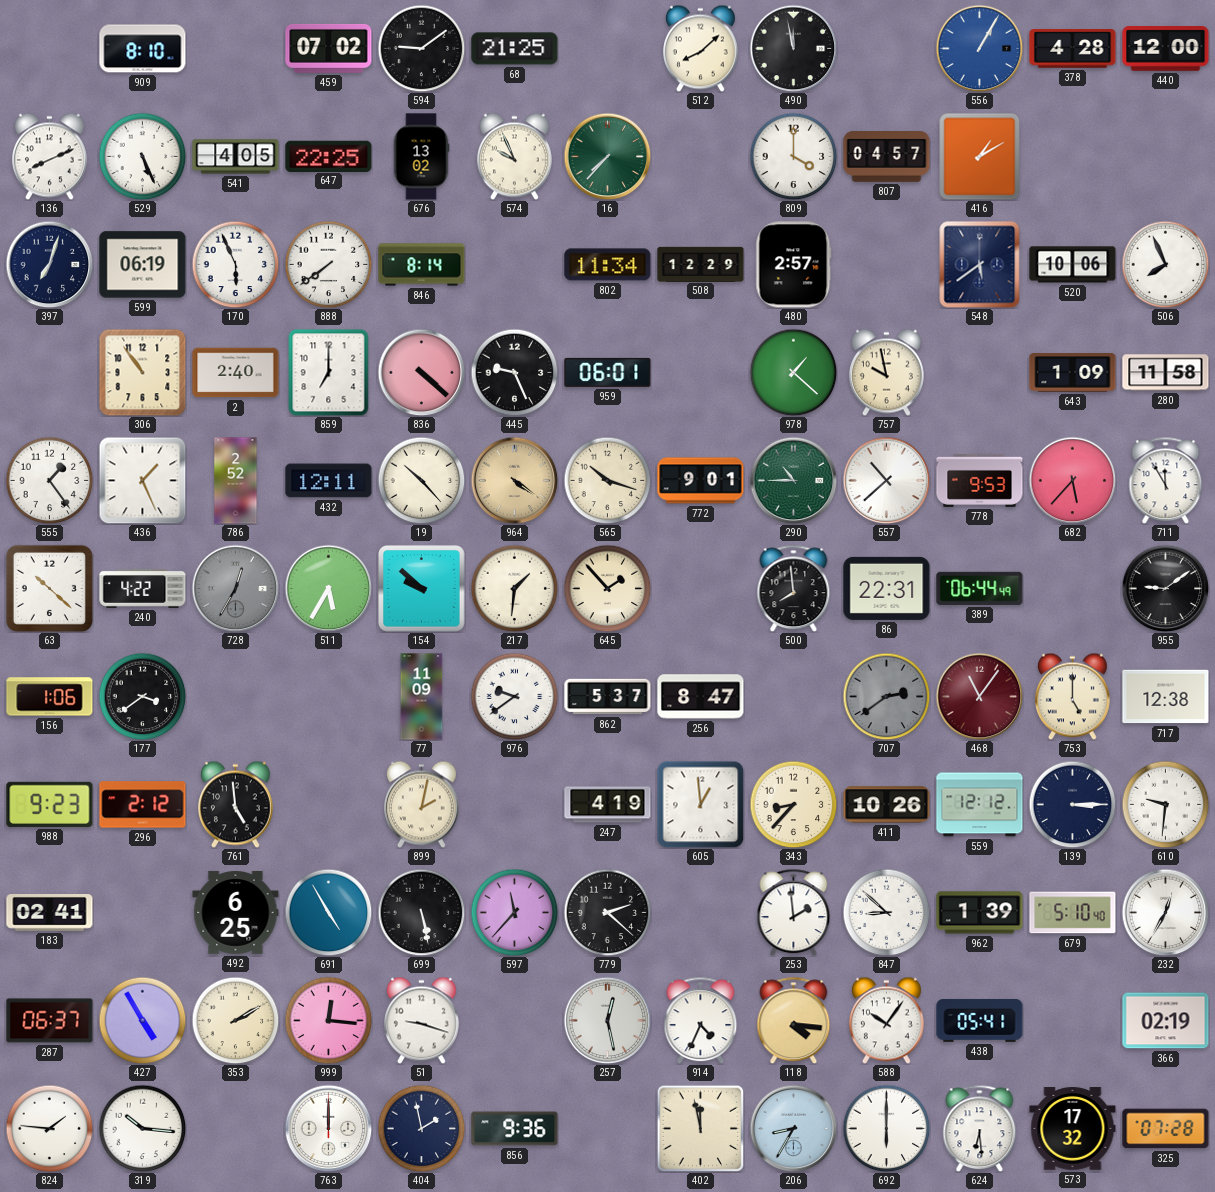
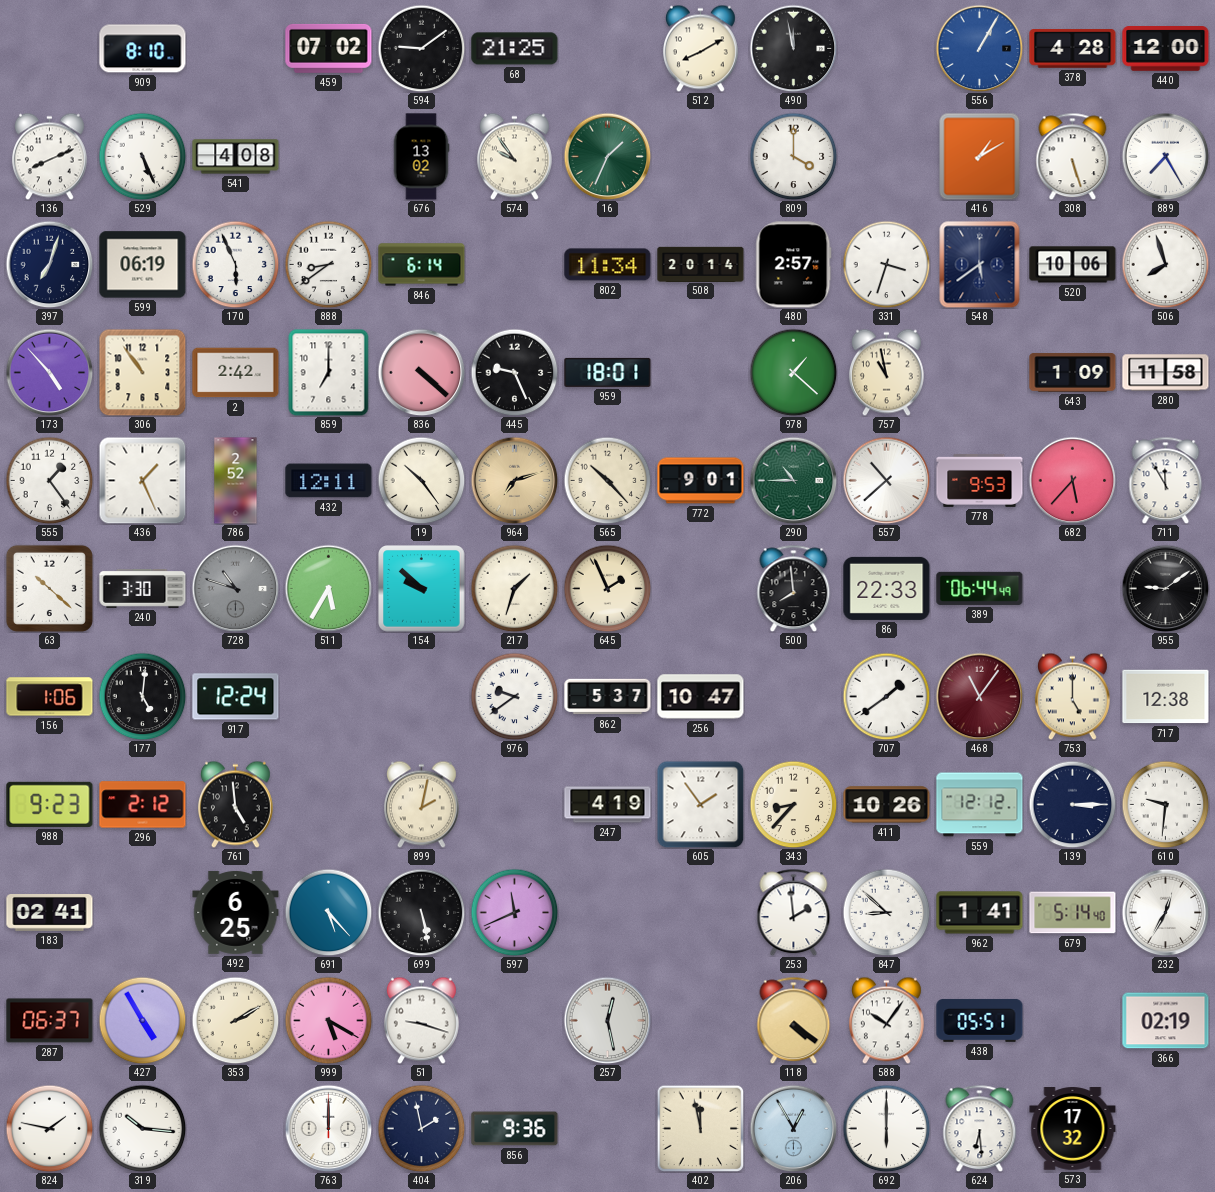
512: 8:08 -> 8:10
541: 4:05 -> 4:08
647: 22:25 -> none
574: 9:56 -> 9:54
16: 7:37 -> 1:34
807: 04:57 -> none
308: none -> 5:27
889: none -> 7:25
888: 7:39 -> 8:39
846: 8:14 -> 6:14
508: 12:29 -> 20:14
331: none -> 3:33
506: 7:56 -> 7:57
173: none -> 4:53
2: 2:40 -> 2:42
959: 06:01 -> 18:01
757: 9:58 -> 10:58
19: 10:23 -> 10:24
964: 4:21 -> 7:12
565: 10:18 -> 10:23
240: 4:22 -> 3:30
728: 12:35 -> 10:48
217: 1:31 -> 1:33
645: 1:53 -> 1:56
86: 22:31 -> 22:33
177: 3:39 -> 5:01
917: none -> 12:24
77: 11:09 -> none
256: 8:47 -> 10:47
707: 2:39 -> 1:39
707 dial: grey -> white
605: 12:59 -> 1:54
691: 4:55 -> 5:23
597: 11:37 -> 11:41
779: 2:22 -> none
962: 1:39 -> 1:41
679: 5:10 -> 5:14
999: 12:16 -> 5:20
914: 4:34 -> none
118: 4:16 -> 4:21
438: 05:41 -> 05:51
824: 1:46 -> 1:47
206: 8:35 -> 12:55
325: 07:28 -> none
